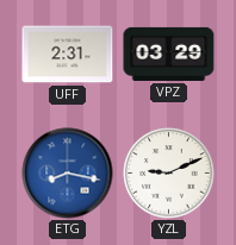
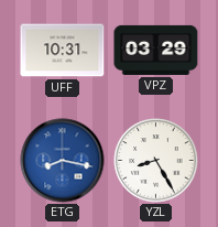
UFF: 2:31 -> 10:31
YZL: 9:11 -> 8:25
